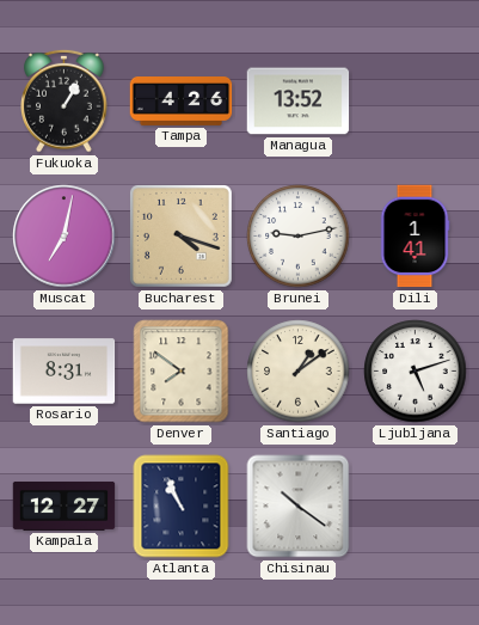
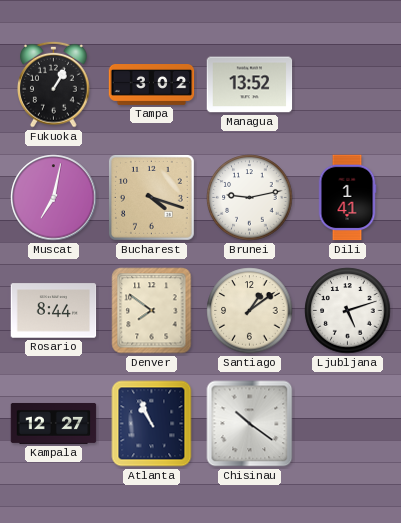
Tampa: 4:26 -> 3:02
Rosario: 8:31 -> 8:44
